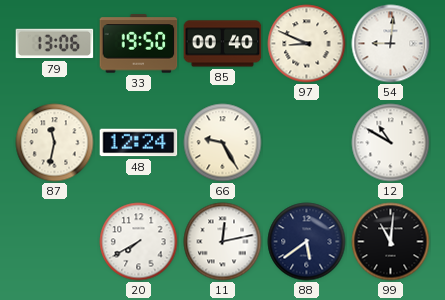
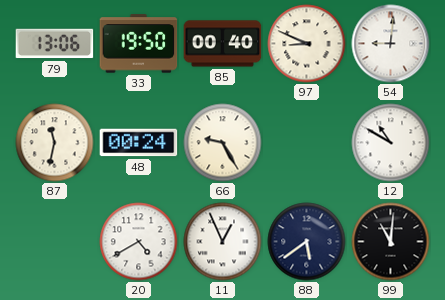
48: 12:24 -> 00:24
20: 7:40 -> 4:40
11: 12:13 -> 12:56
